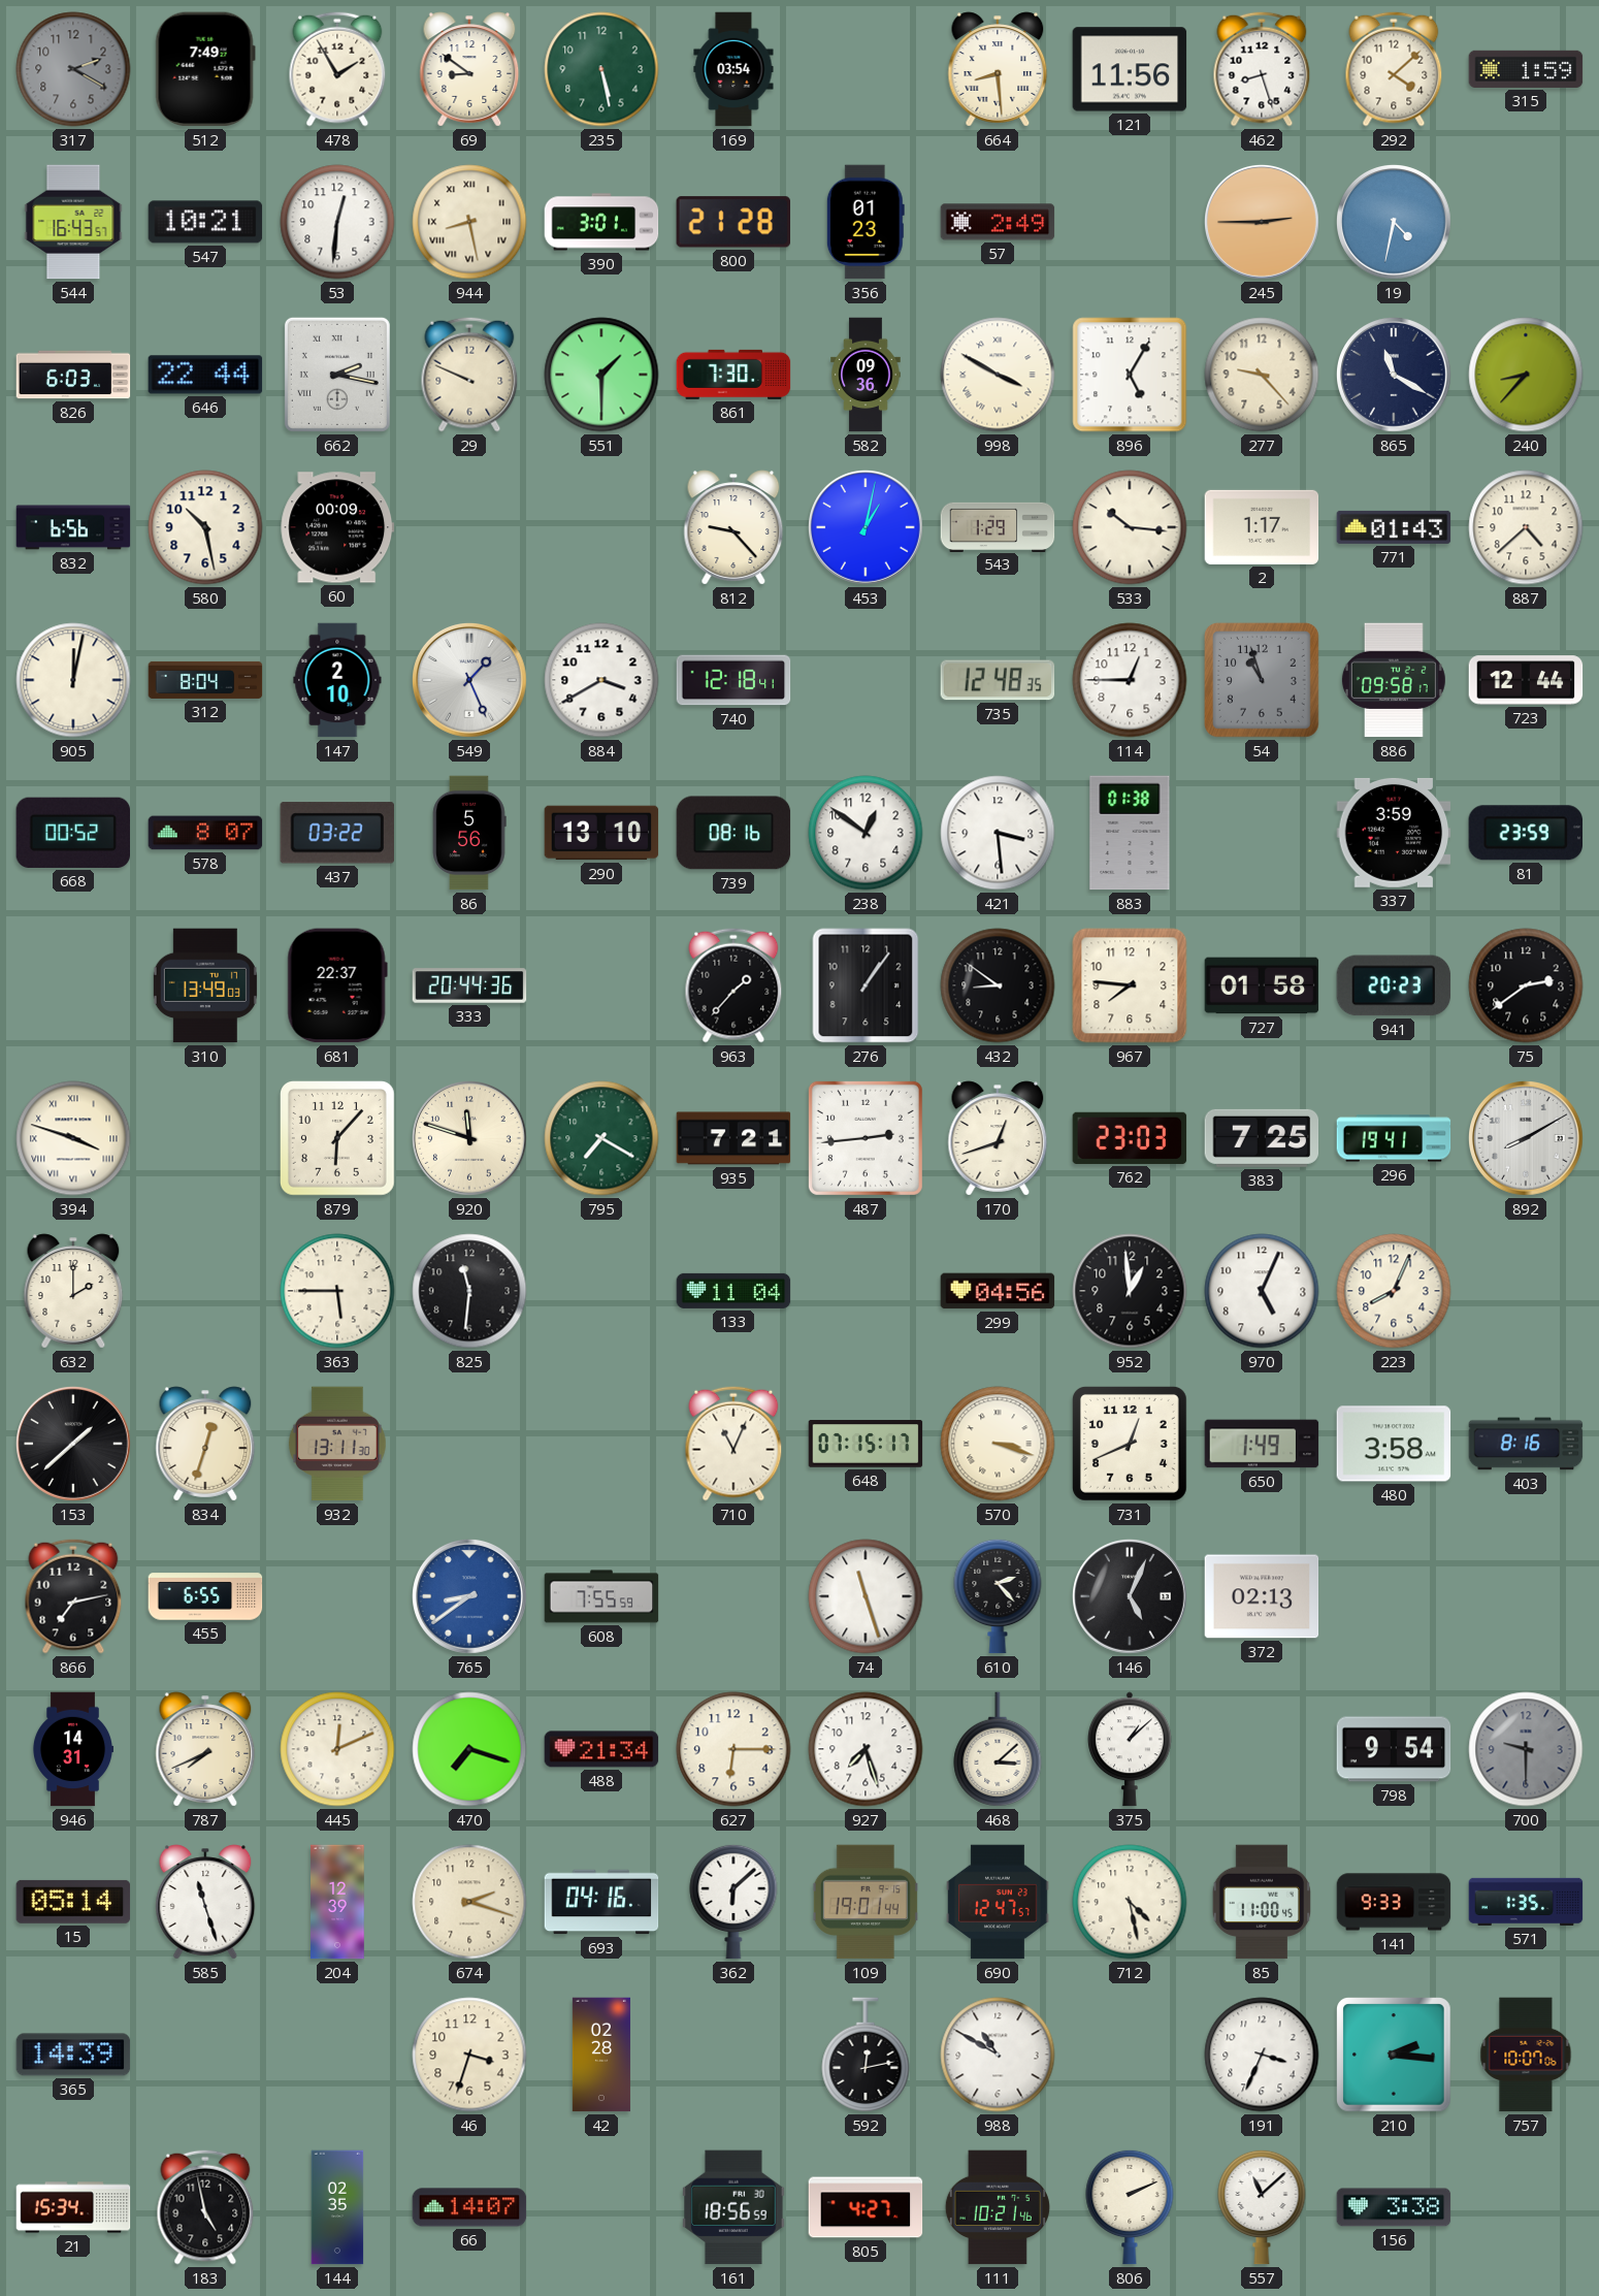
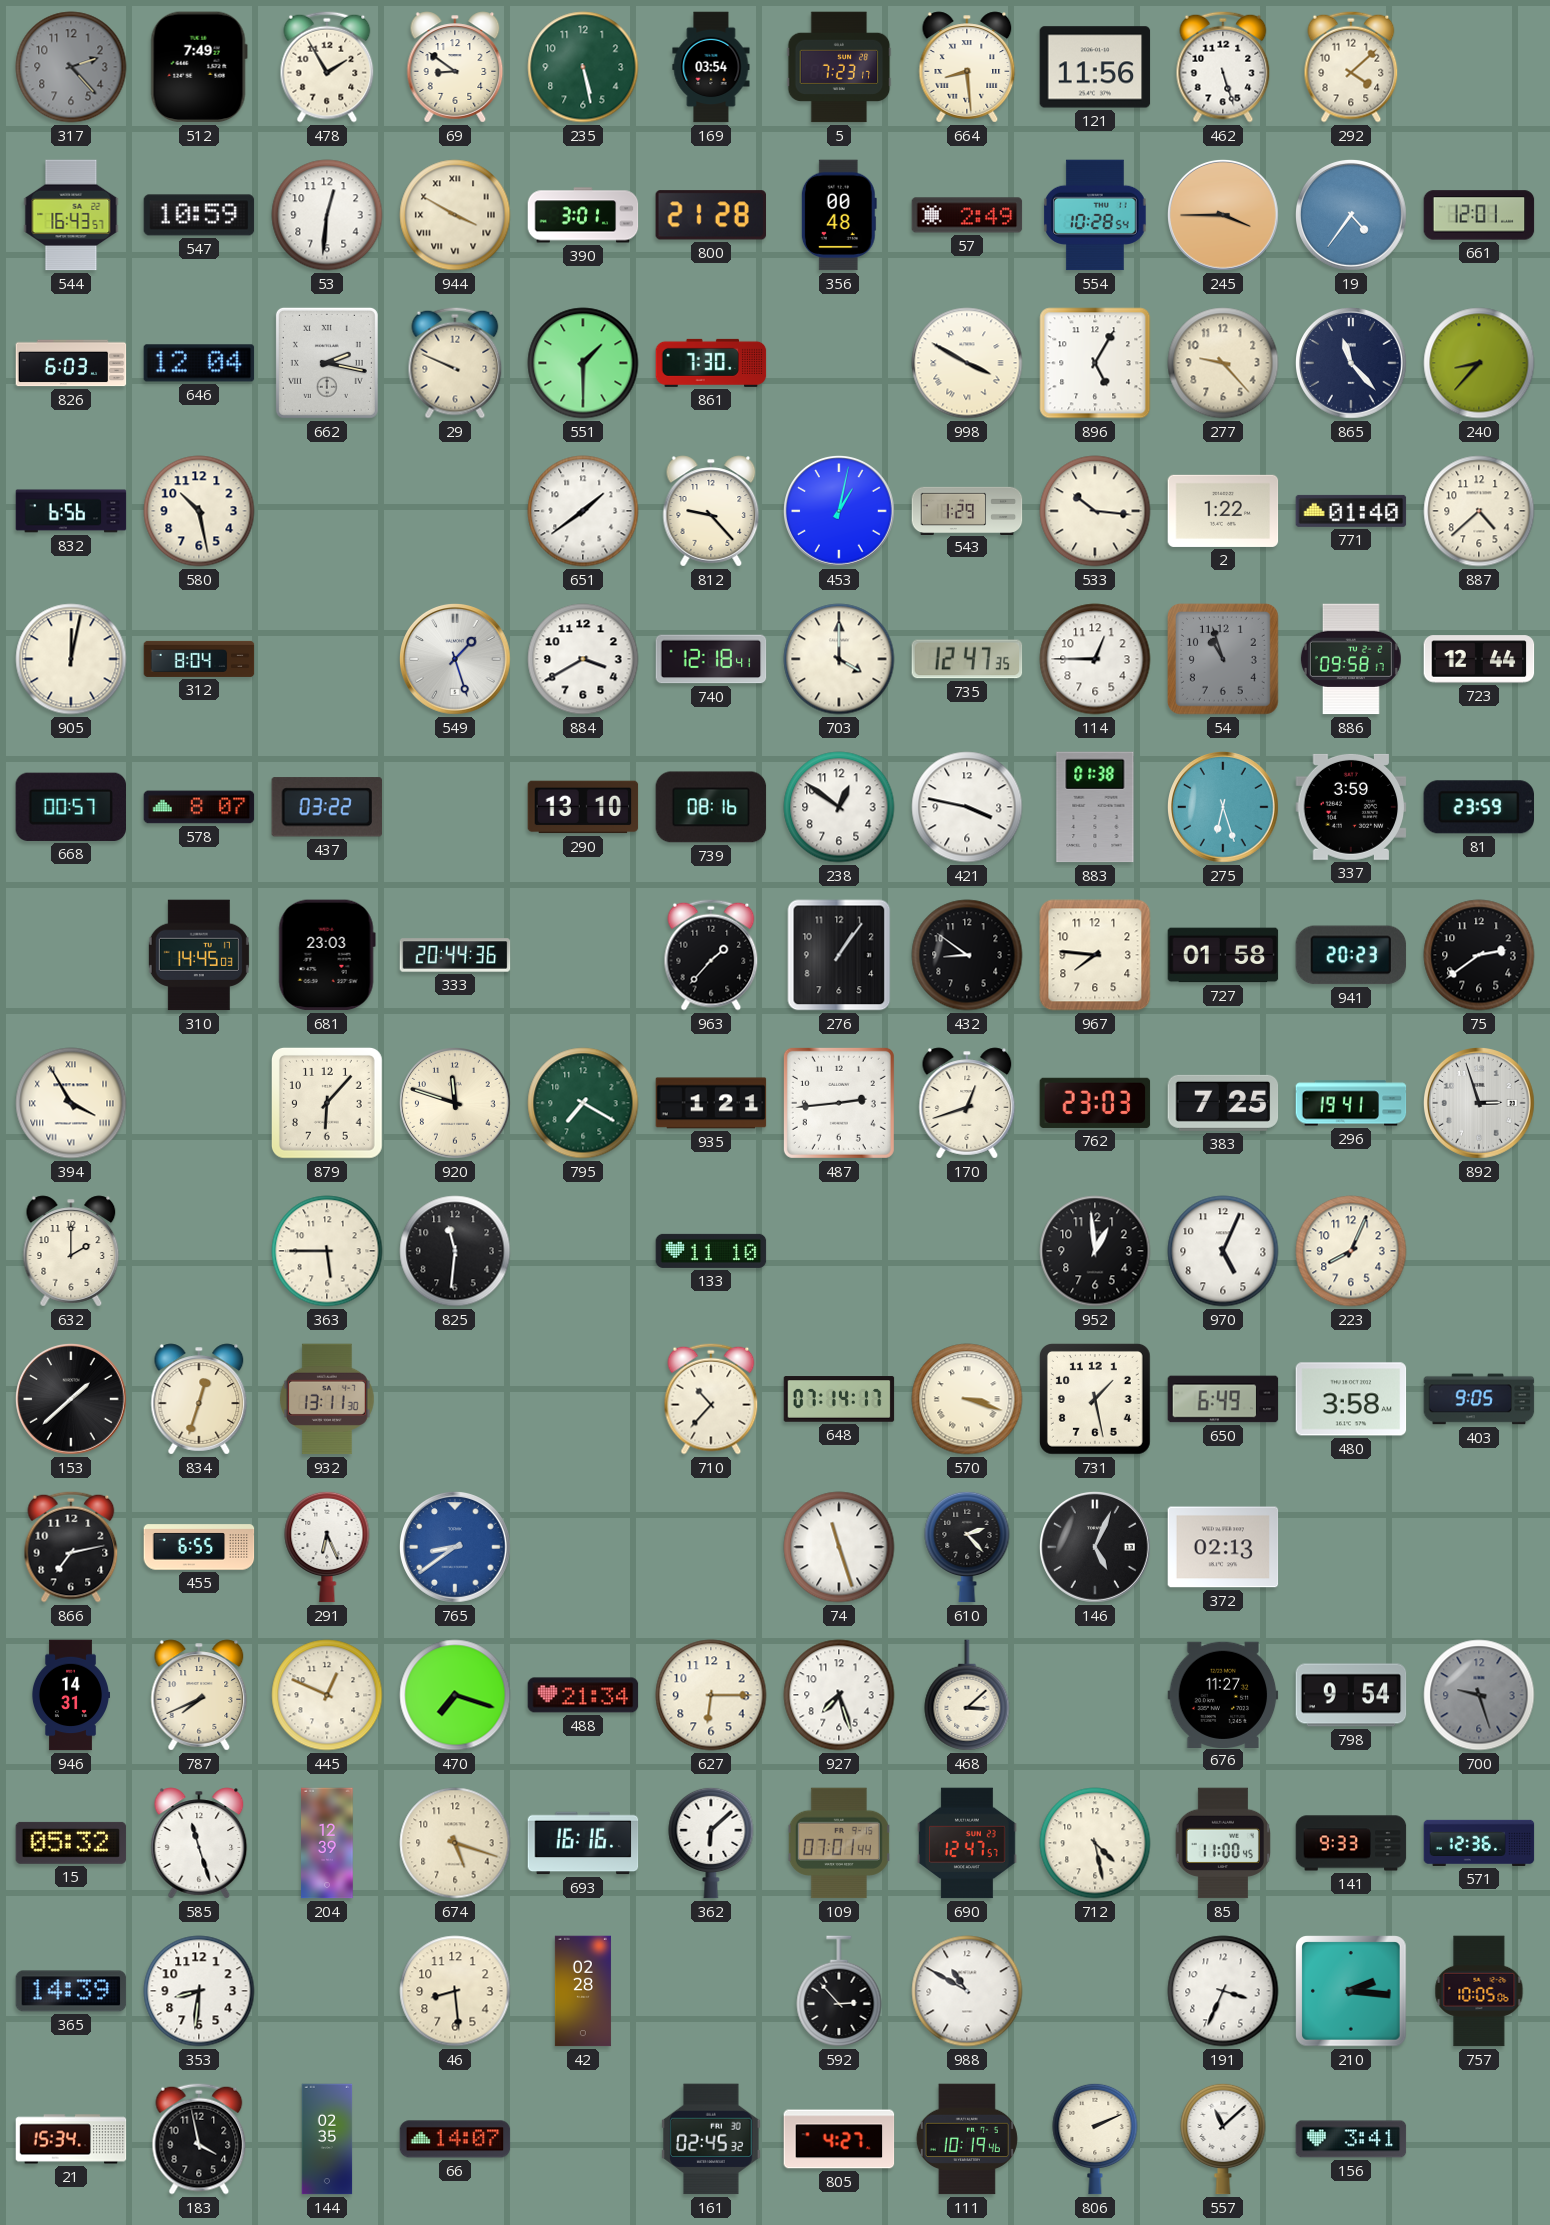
317: 2:20 -> 2:23
5: none -> 7:23
462: 8:27 -> 5:27
315: 1:59 -> none
547: 10:21 -> 10:59
944: 8:28 -> 3:50
356: 01:23 -> 00:48
554: none -> 10:28
245: 2:45 -> 3:45
19: 4:32 -> 4:36
661: none -> 12:01
646: 22:44 -> 12:04
582: 09:36 -> none
865: 11:20 -> 11:23
60: 00:09 -> none
651: none -> 1:39
2: 1:17 -> 1:22
771: 01:43 -> 01:40
147: 2:10 -> none
549: 1:26 -> 1:27
703: none -> 4:00
735: 12:48 -> 12:47
668: 00:52 -> 00:57
86: 5:56 -> none
421: 3:29 -> 3:47
275: none -> 6:27
310: 13:49 -> 14:45
681: 22:37 -> 23:03
394: 3:48 -> 3:55
935: 7:21 -> 1:21
892: 8:10 -> 2:57
133: 11:04 -> 11:10
299: 04:56 -> none
710: 11:04 -> 10:37
648: 07:15 -> 07:14
731: 12:41 -> 1:28
650: 1:49 -> 6:49
403: 8:16 -> 9:05
291: none -> 6:26
608: 7:55 -> none
445: 12:11 -> 12:49
375: 1:08 -> none
676: none -> 11:27
700: 9:30 -> 9:27
15: 05:14 -> 05:32
674: 2:18 -> 5:18
693: 04:16 -> 16:16
109: 19:01 -> 07:01
571: 1:35 -> 12:36
353: none -> 8:31
46: 3:33 -> 8:29
592: 12:13 -> 2:53
757: 10:07 -> 10:05
183: 4:58 -> 3:58
161: 18:56 -> 02:45
111: 10:21 -> 10:19
156: 3:38 -> 3:41
